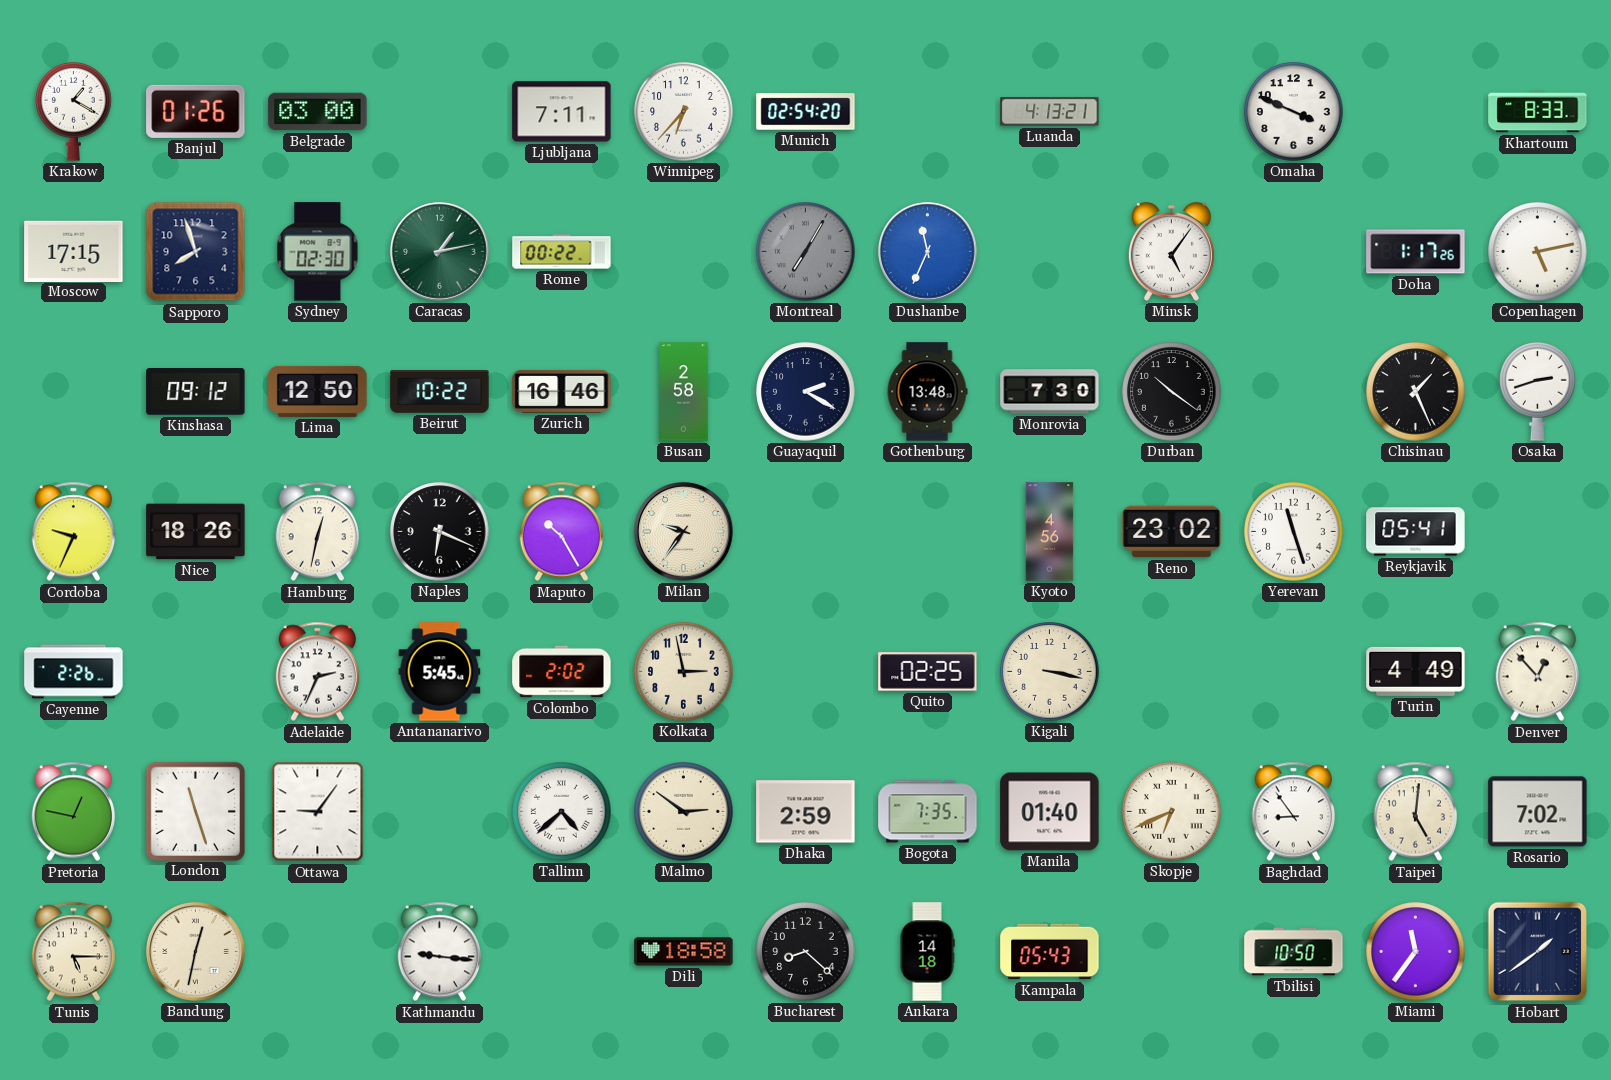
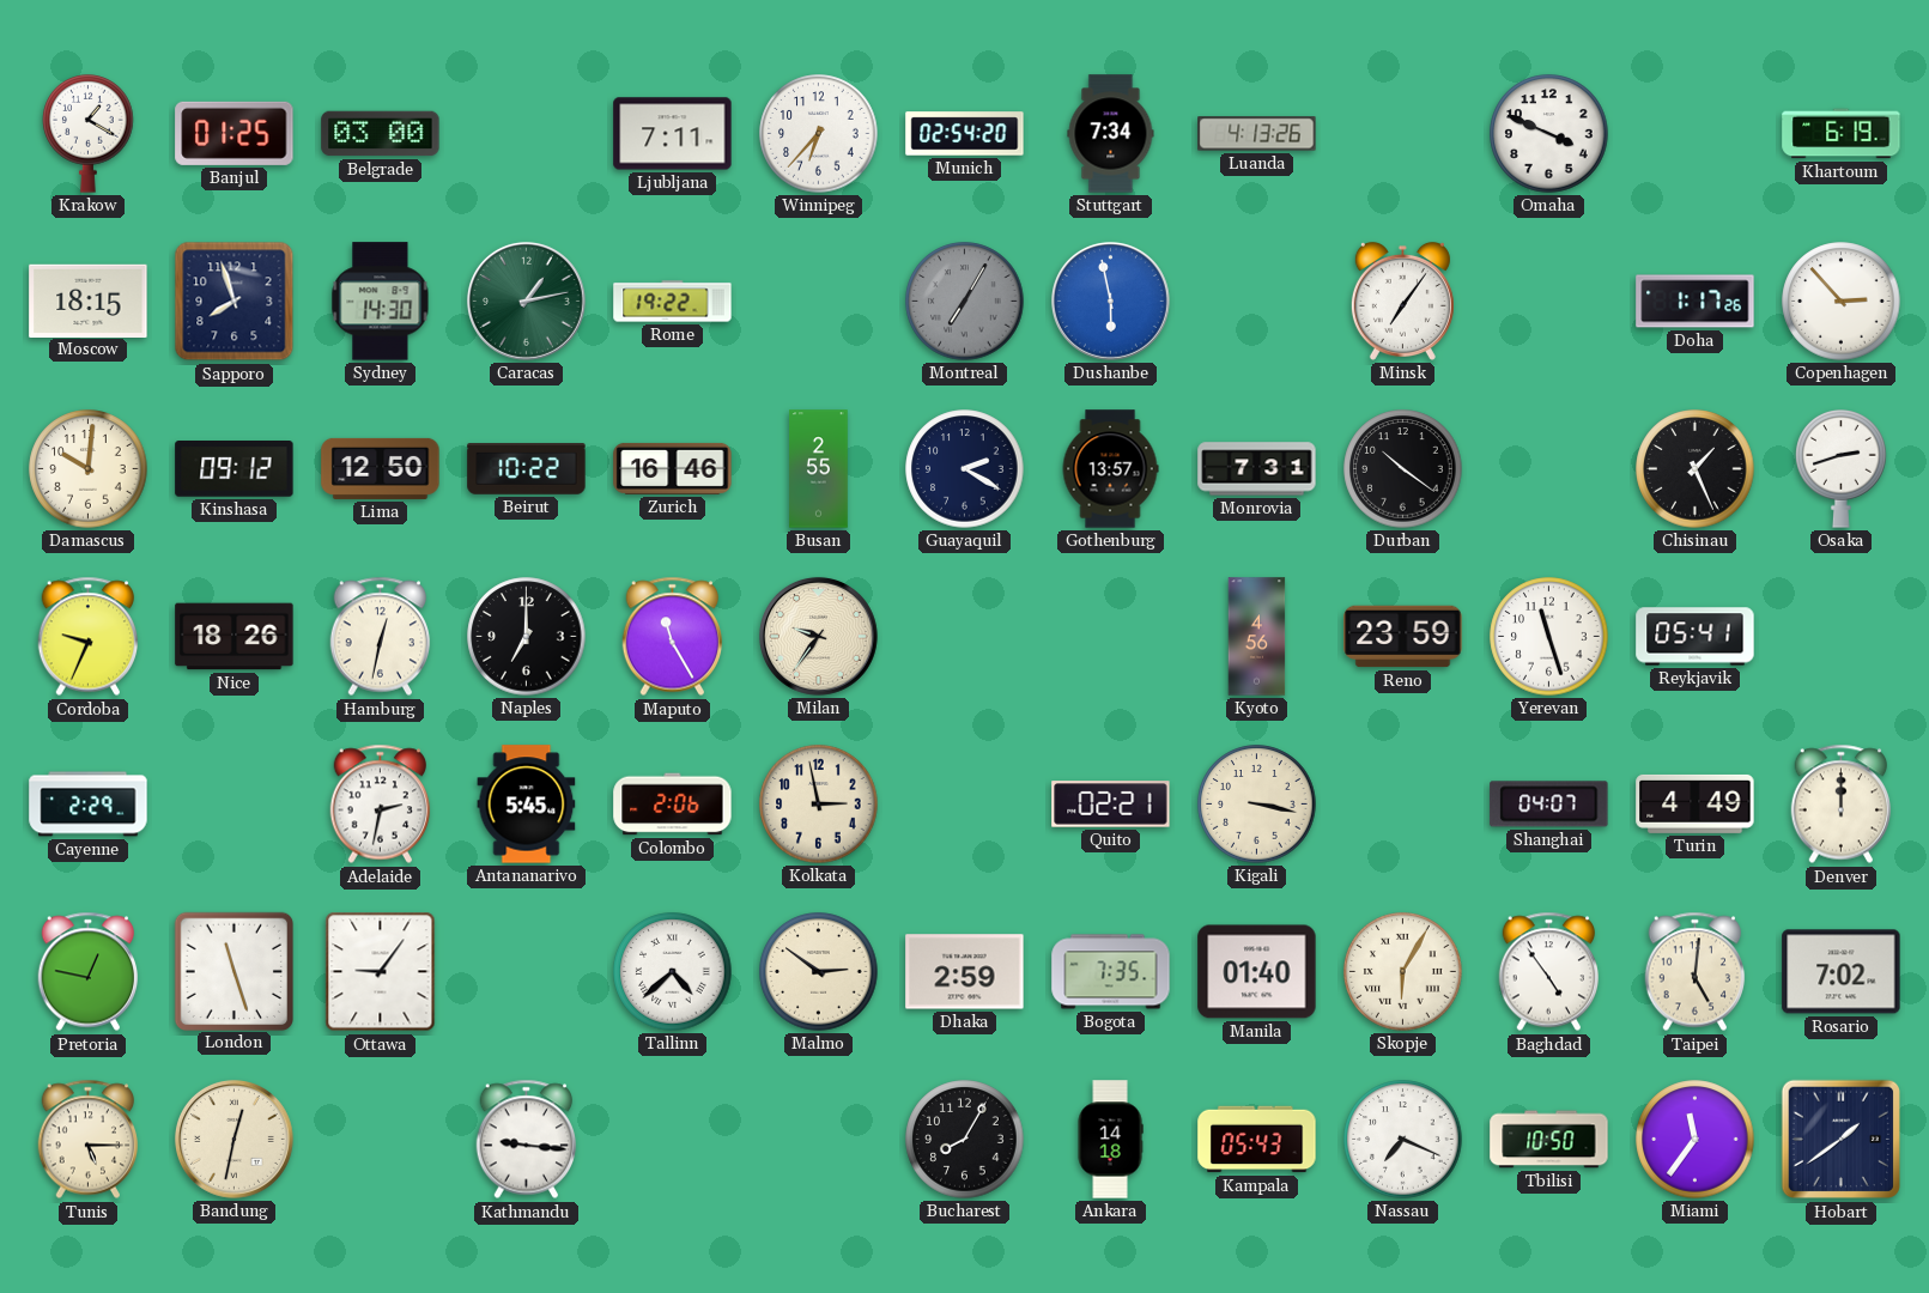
Banjul: 01:26 -> 01:25
Stuttgart: none -> 7:34
Luanda: 4:13:21 -> 4:13:26
Khartoum: 8:33 -> 6:19
Moscow: 17:15 -> 18:15
Sydney: 02:30 -> 14:30
Rome: 00:22 -> 19:22
Dushanbe: 11:34 -> 5:58
Minsk: 5:06 -> 7:06
Copenhagen: 5:13 -> 2:53
Damascus: none -> 10:01
Busan: 2:58 -> 2:55
Gothenburg: 13:48 -> 13:57
Monrovia: 7:30 -> 7:31
Naples: 6:19 -> 7:00
Maputo: 10:25 -> 11:25
Reno: 23:02 -> 23:59
Cayenne: 2:26 -> 2:29
Adelaide: 2:34 -> 2:32
Colombo: 2:02 -> 2:06
Quito: 02:25 -> 02:21
Shanghai: none -> 04:07
Denver: 12:53 -> 12:00
Skopje: 6:41 -> 6:05
Baghdad: 8:54 -> 4:54
Dili: 18:58 -> none
Bucharest: 8:22 -> 8:05
Nassau: none -> 7:19
